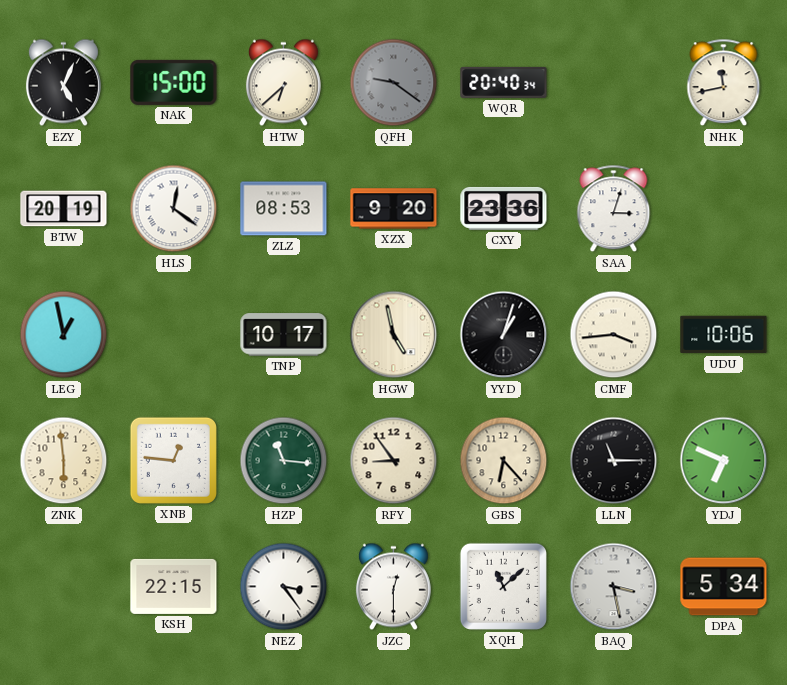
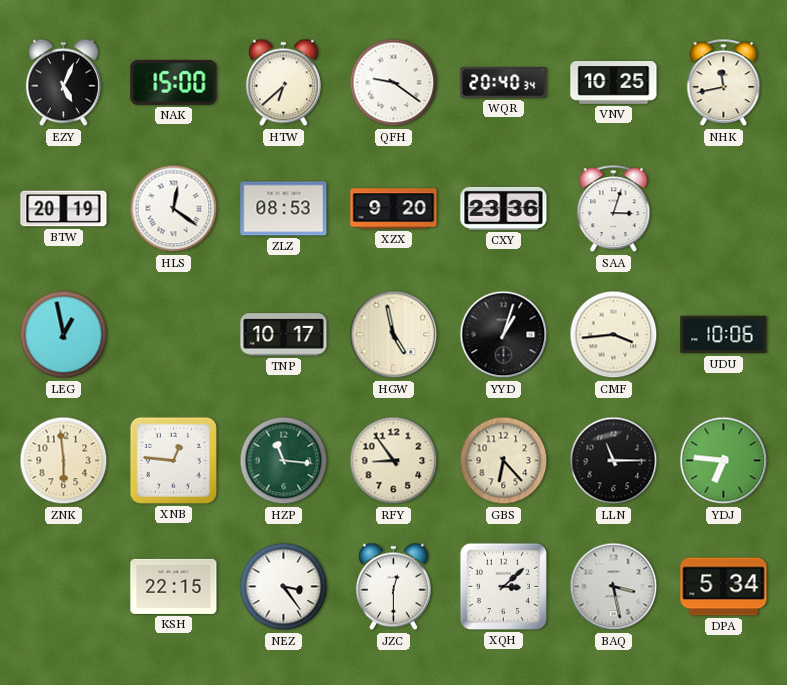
QFH dial: grey -> white
VNV: none -> 10:25
YDJ: 6:49 -> 6:46
XQH: 11:08 -> 3:08
